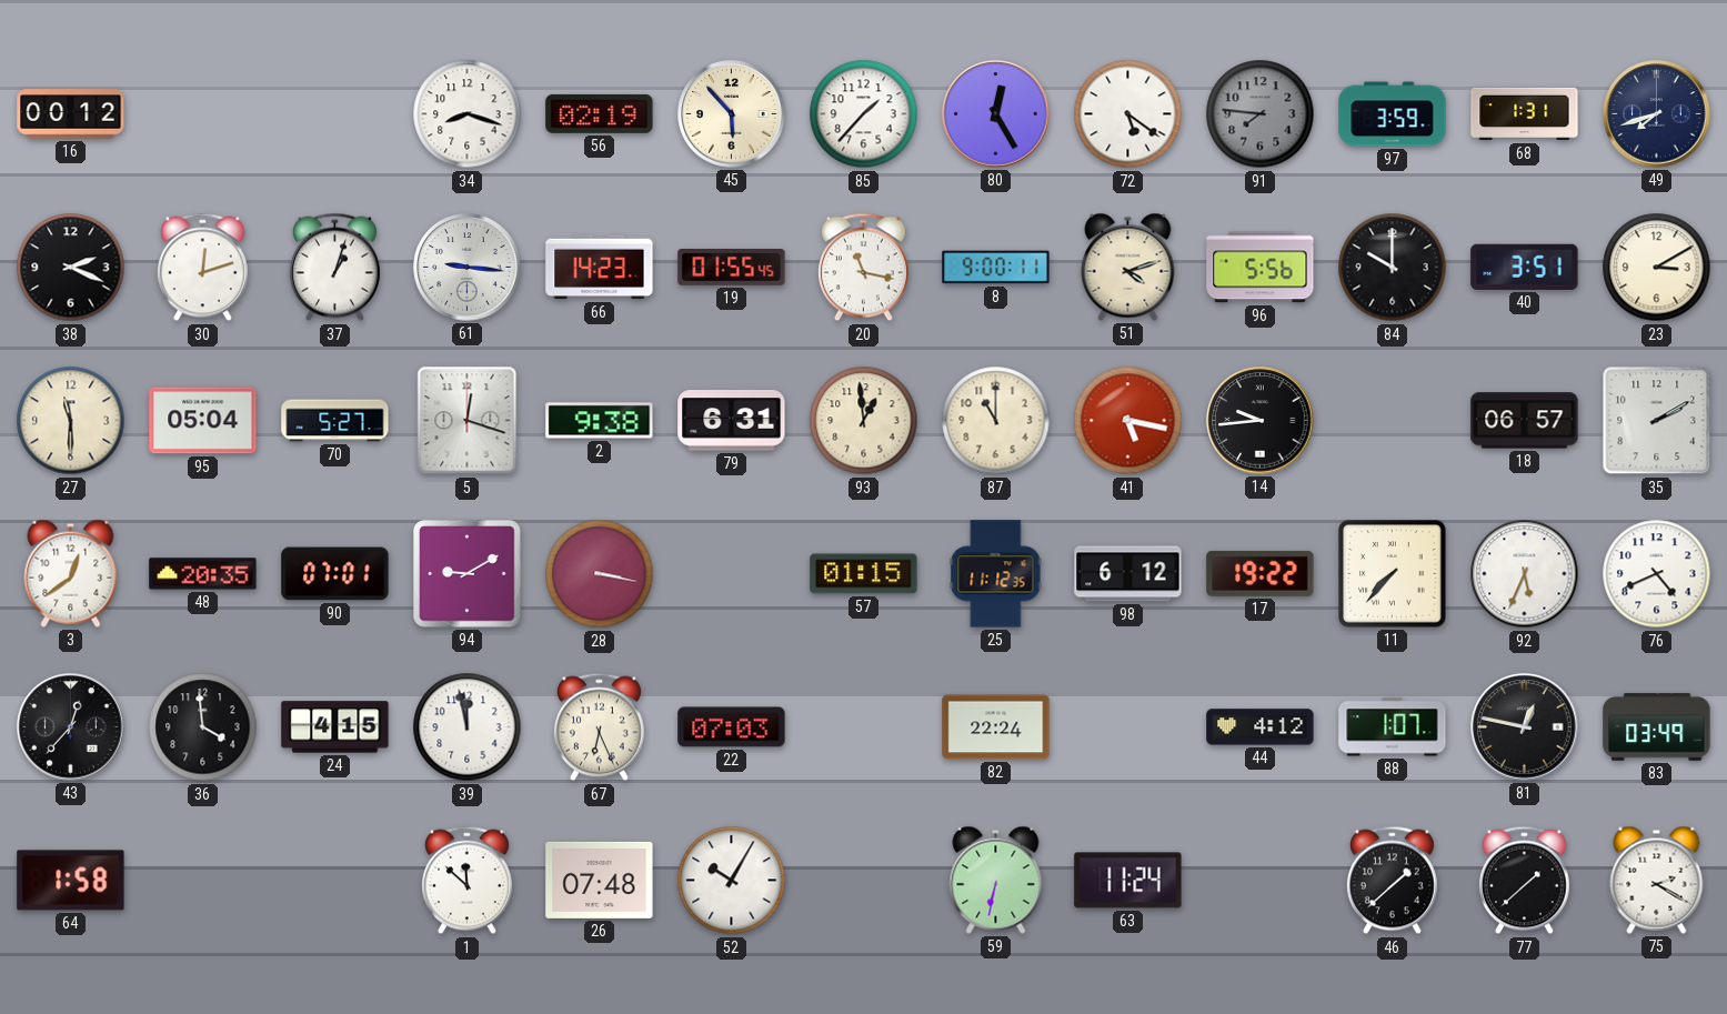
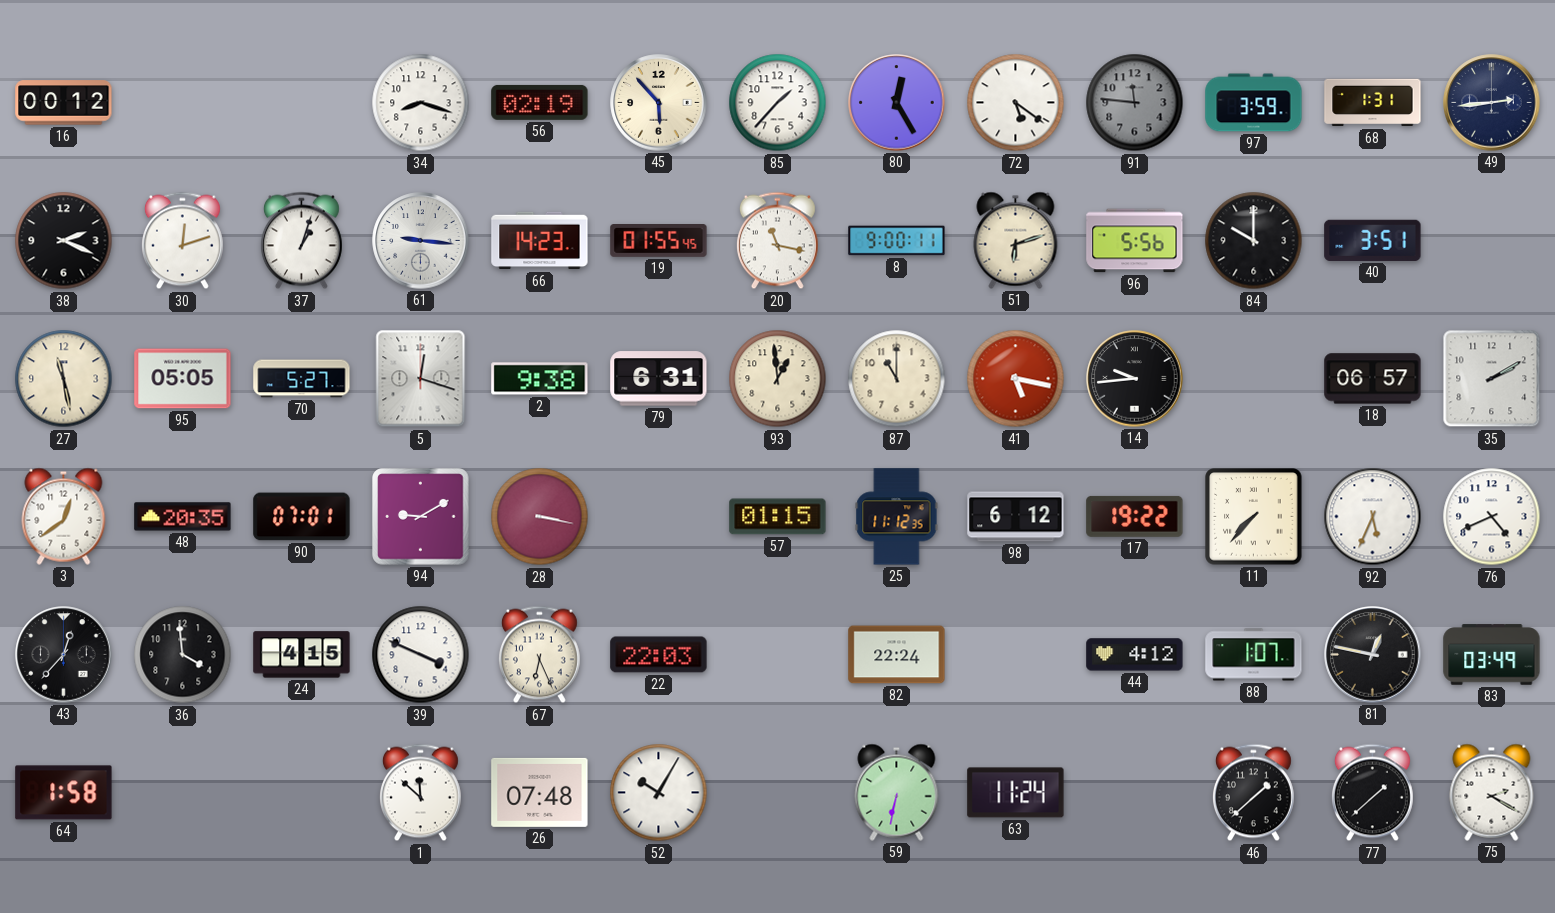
91: 7:46 -> 11:46
49: 7:42 -> 2:44
51: 4:12 -> 6:12
23: 3:10 -> none
27: 11:30 -> 11:28
95: 05:04 -> 05:05
39: 11:58 -> 3:49
22: 07:03 -> 22:03
